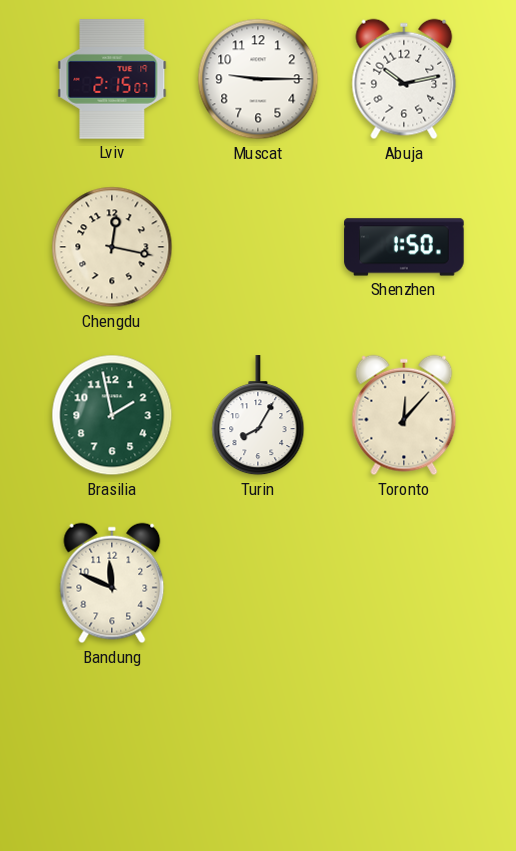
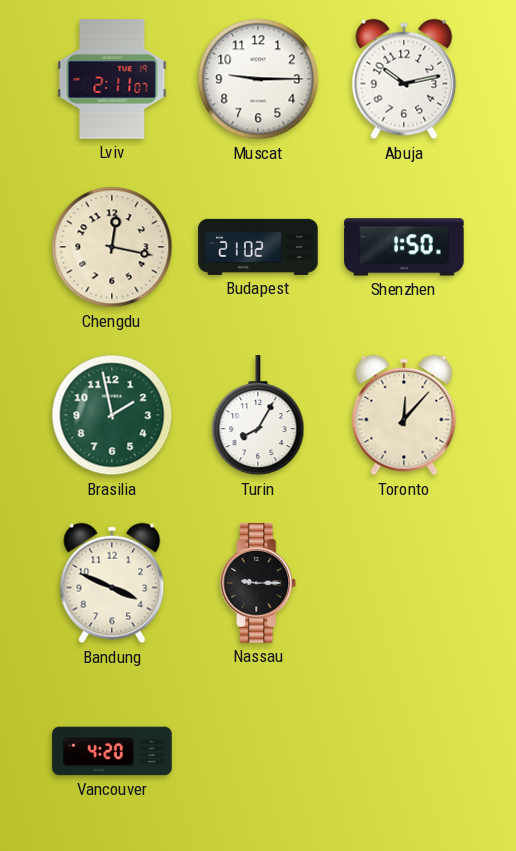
Lviv: 2:15 -> 2:11
Budapest: none -> 21:02
Bandung: 11:49 -> 3:49
Nassau: none -> 9:15
Vancouver: none -> 4:20
